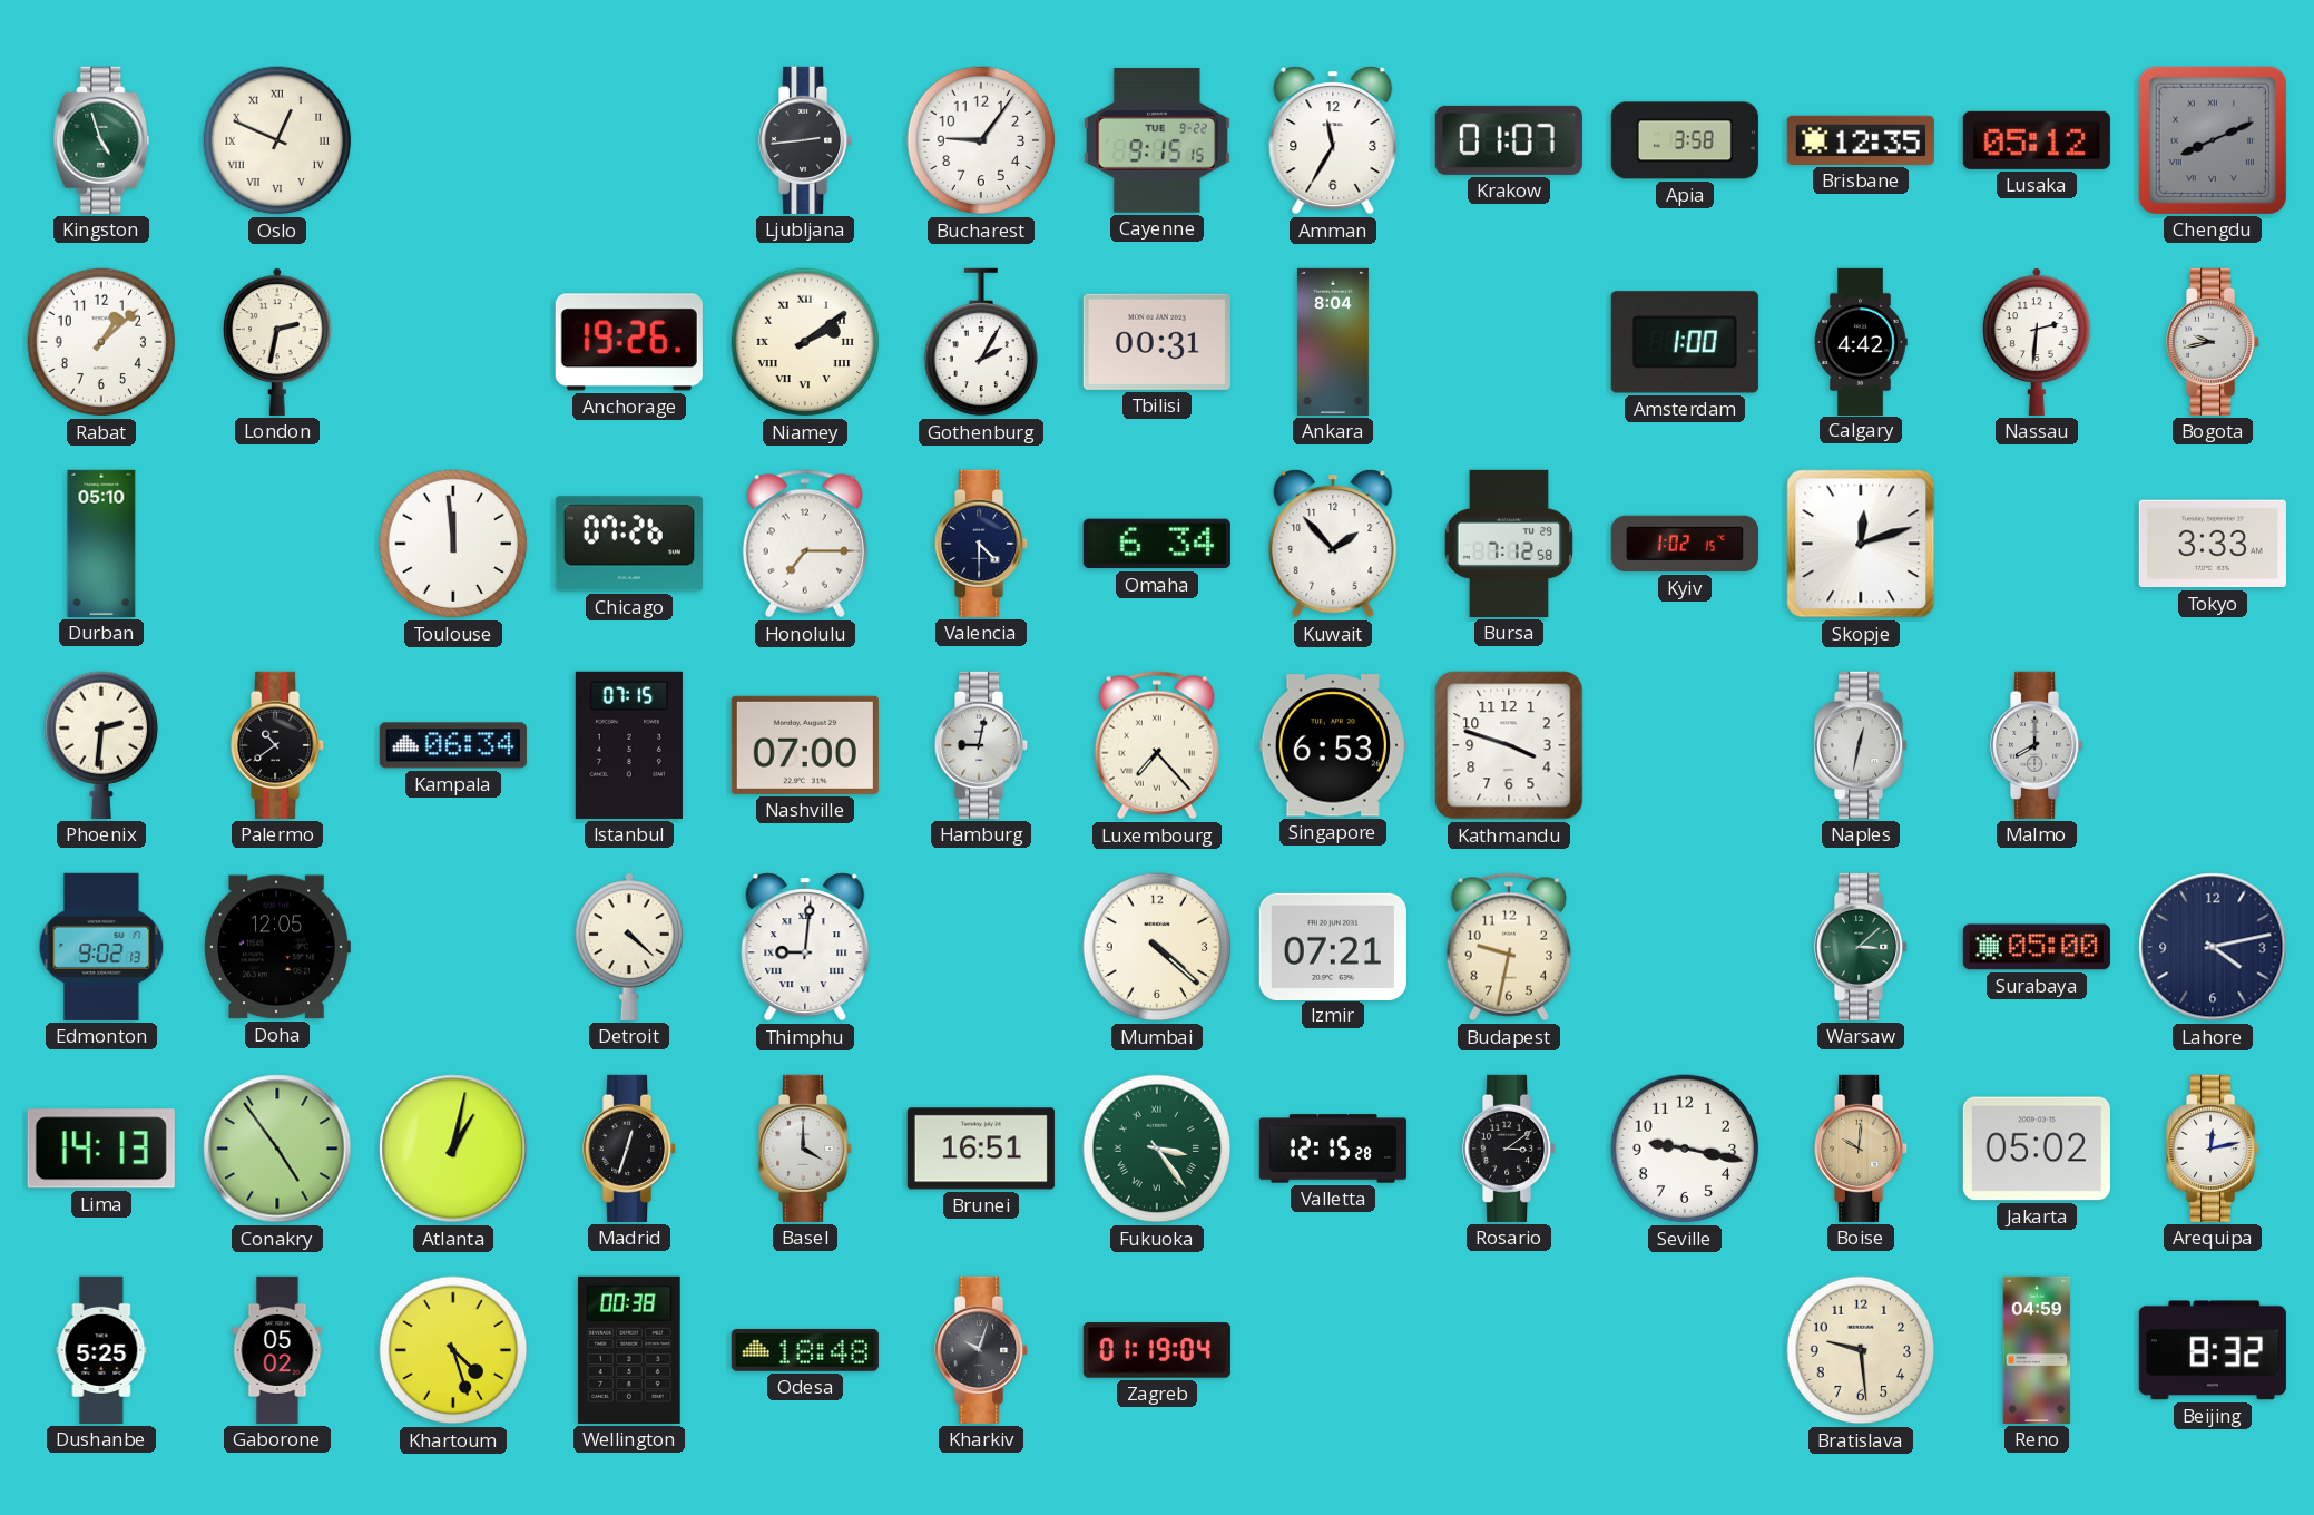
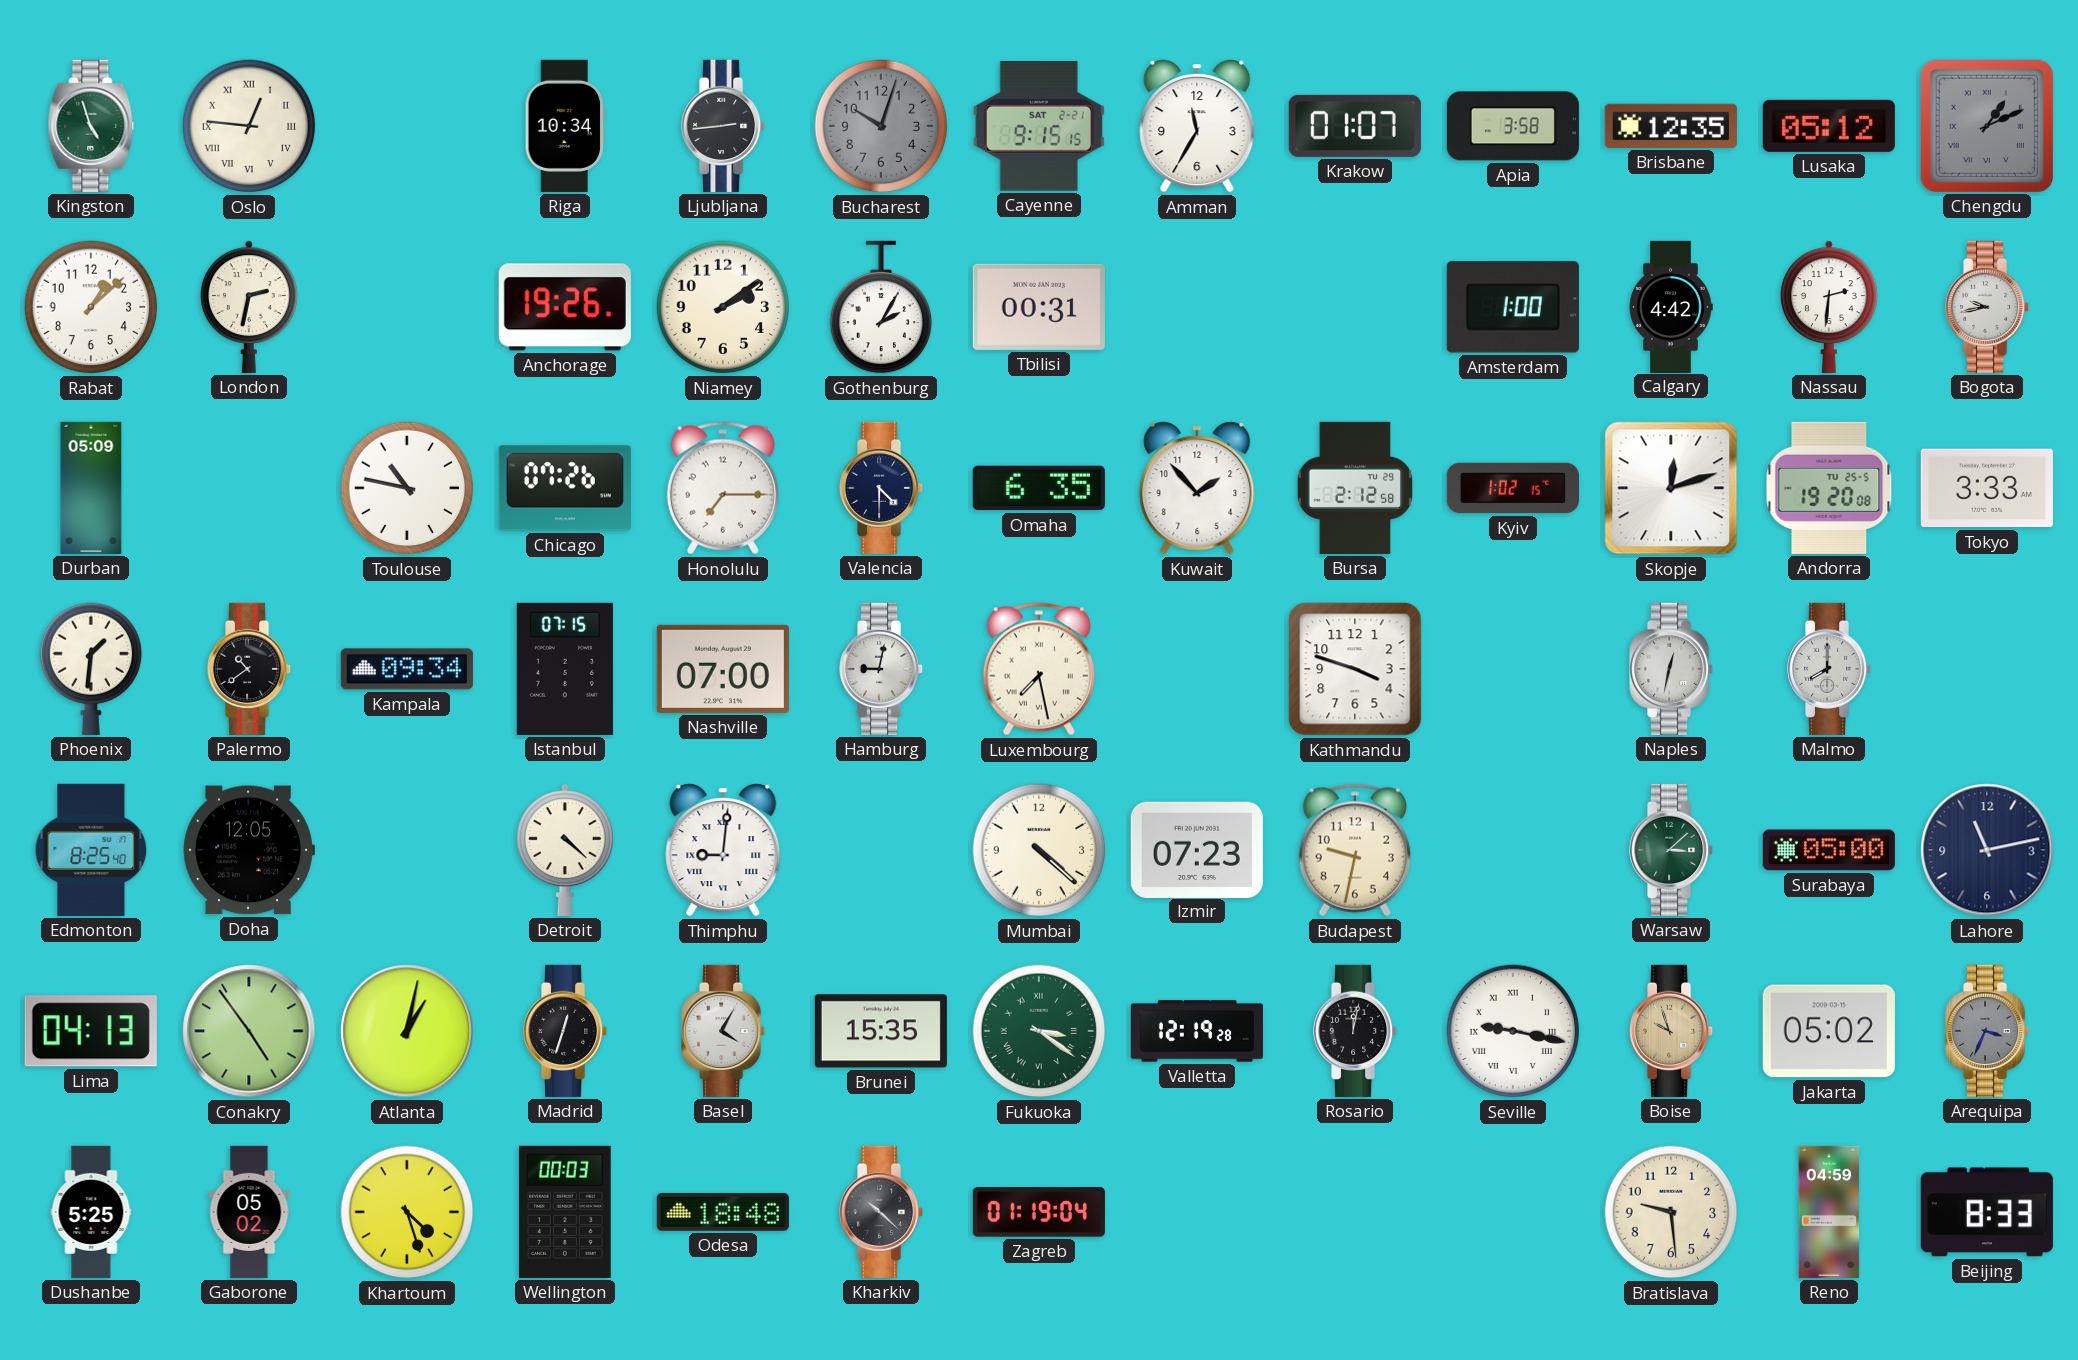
Oslo: 12:49 -> 12:46
Riga: none -> 10:34
Bucharest: 9:06 -> 10:03
Bucharest dial: white -> grey
Cayenne date: TUE 9-22 -> SAT 2-21
Chengdu: 8:11 -> 1:11
Niamey numerals: Roman -> Arabic
Ankara: 8:04 -> none
Durban: 05:10 -> 05:09
Toulouse: 11:59 -> 10:47
Omaha: 6:34 -> 6:35
Bursa: 7:12 -> 2:12
Andorra: none -> 19:20
Phoenix: 2:31 -> 1:31
Kampala: 06:34 -> 09:34
Luxembourg: 7:23 -> 7:28
Singapore: 6:53 -> none
Edmonton: 9:02 -> 8:25
Izmir: 07:21 -> 07:23
Lahore: 4:13 -> 11:13
Lima: 14:13 -> 04:13
Basel: 4:00 -> 4:05
Brunei: 16:51 -> 15:35
Fukuoka: 3:24 -> 3:21
Valletta: 12:15 -> 12:19
Rosario: 3:09 -> 12:02
Seville numerals: Arabic -> Roman
Boise: 10:01 -> 9:57
Arequipa: 12:13 -> 3:34
Arequipa dial: white -> grey
Wellington: 00:38 -> 00:03
Kharkiv: 10:03 -> 10:22
Beijing: 8:32 -> 8:33
